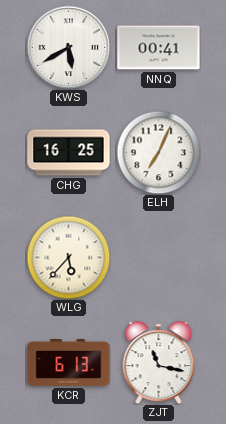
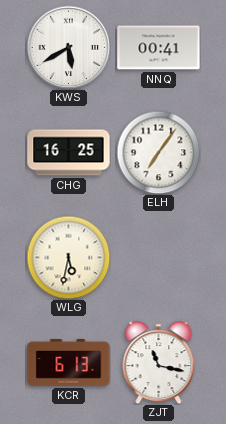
ELH: 7:04 -> 7:06
WLG: 5:37 -> 5:32
